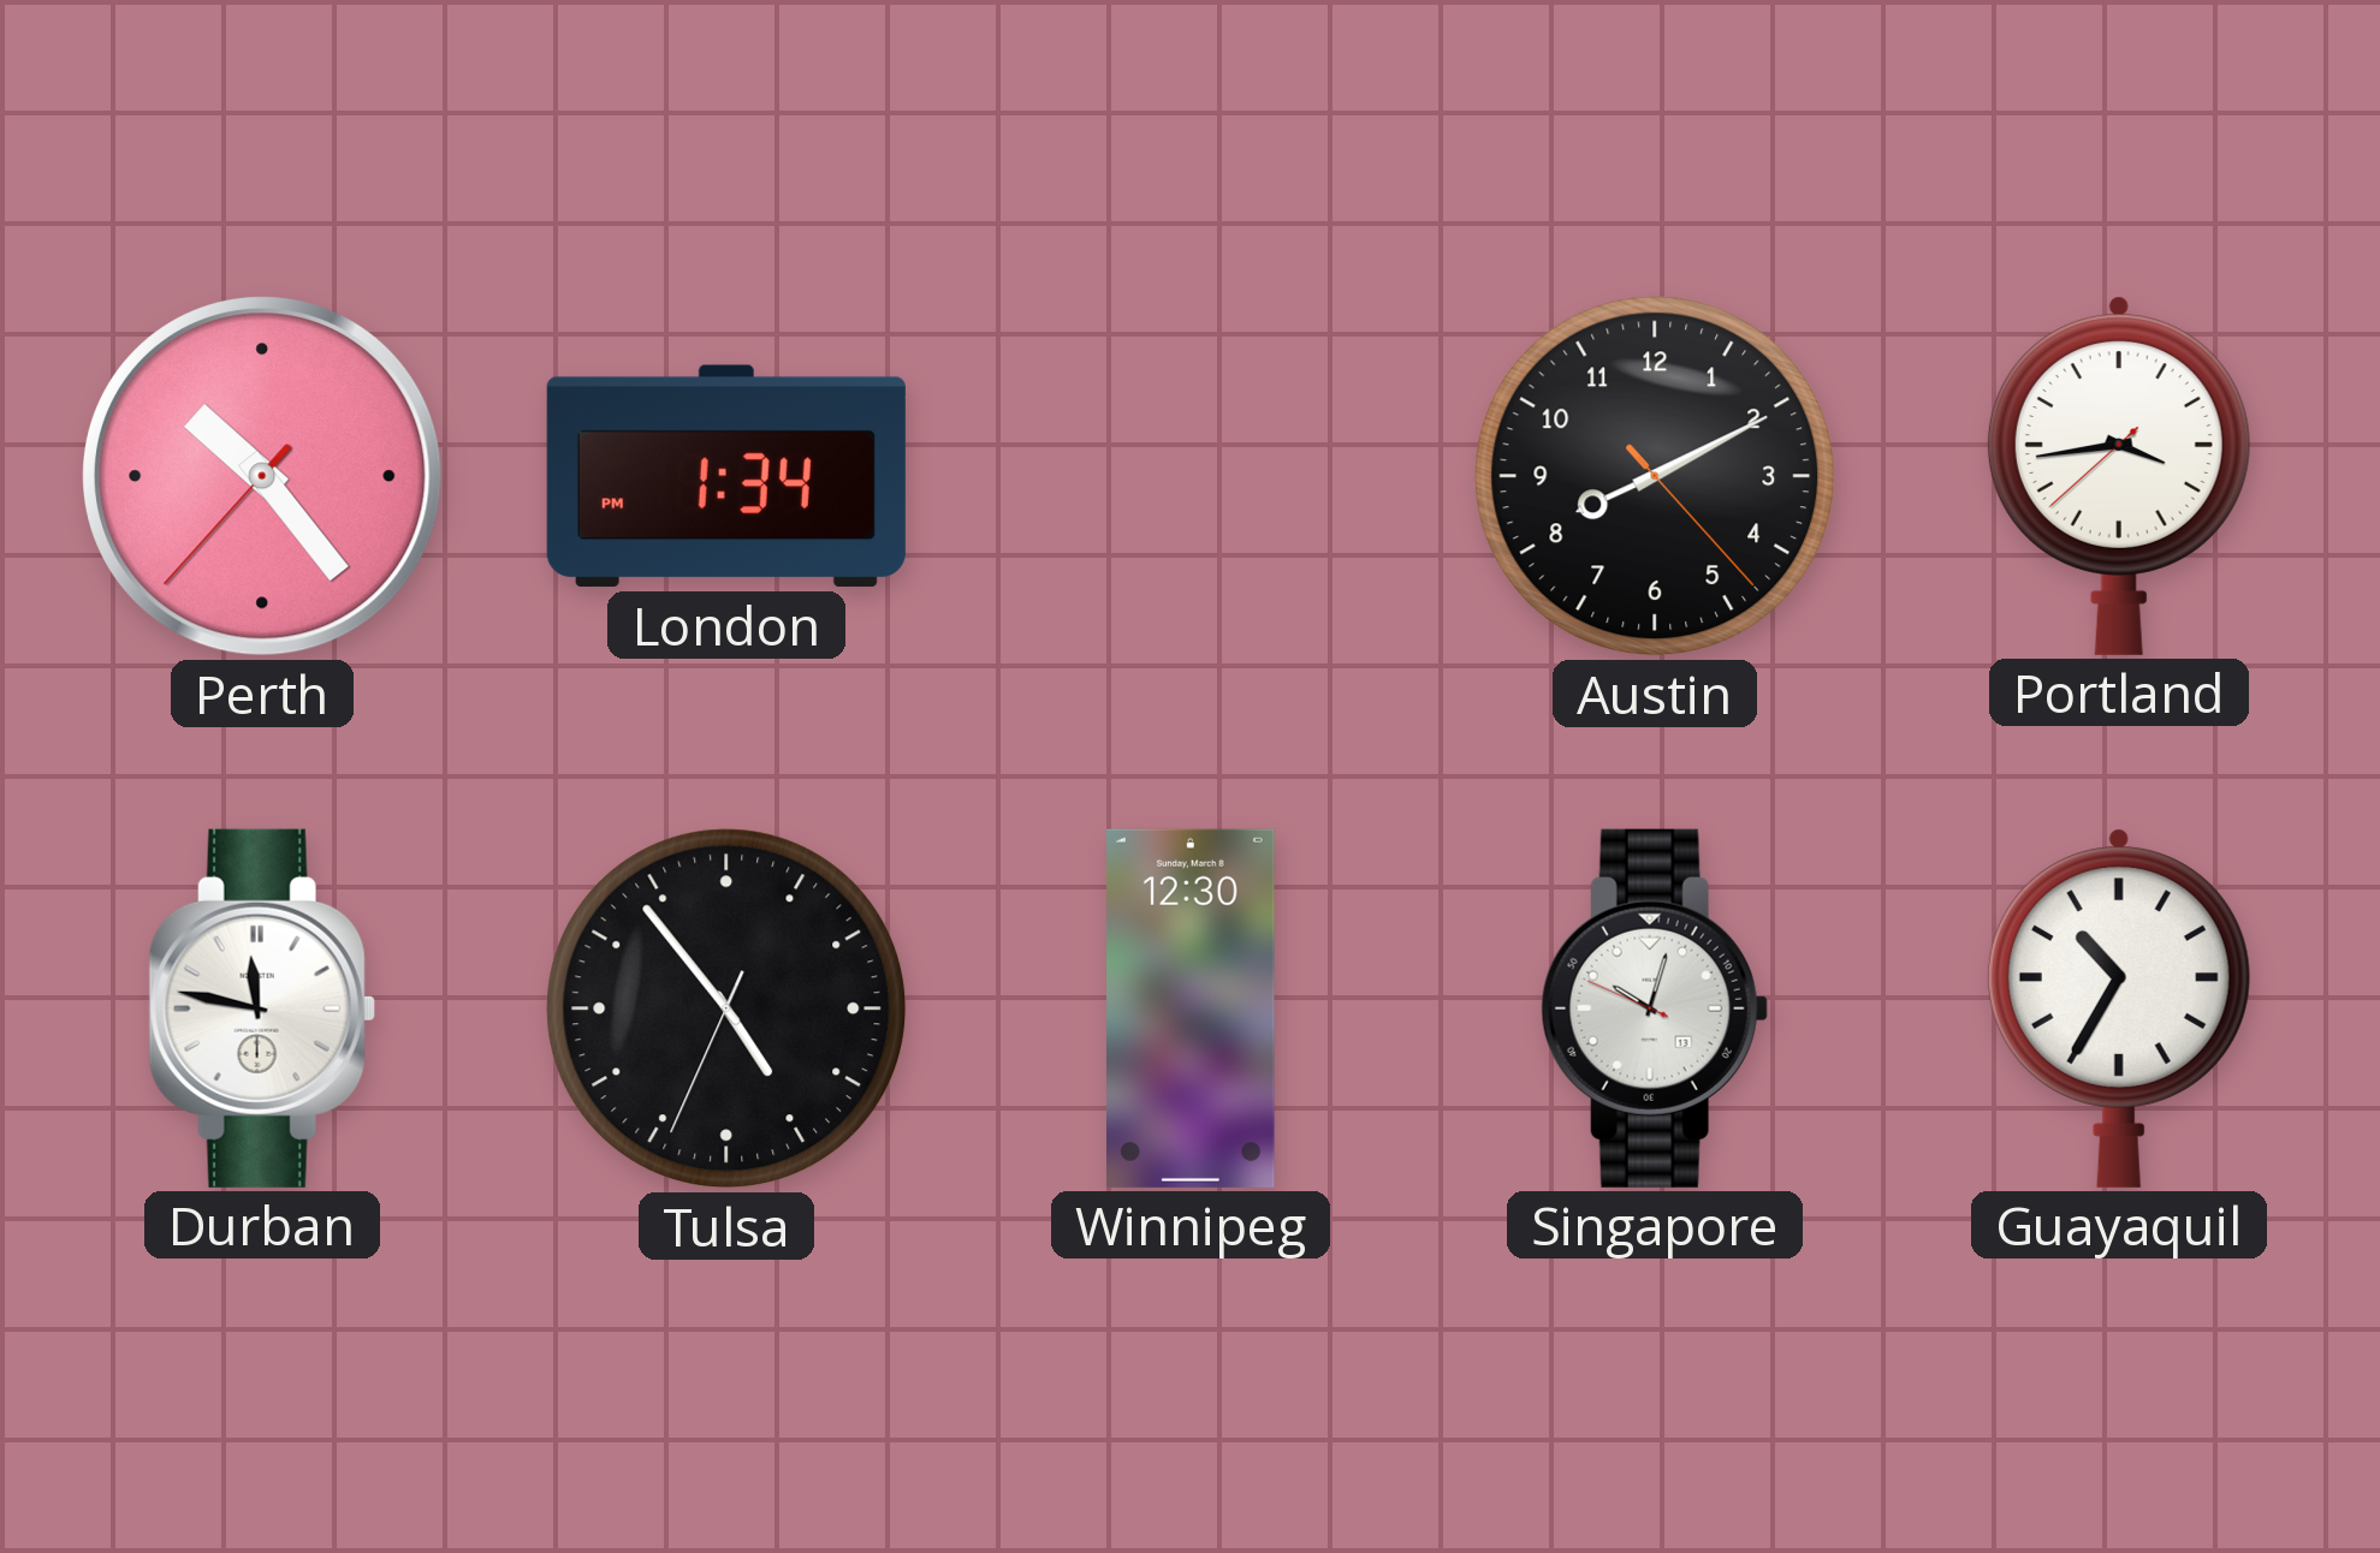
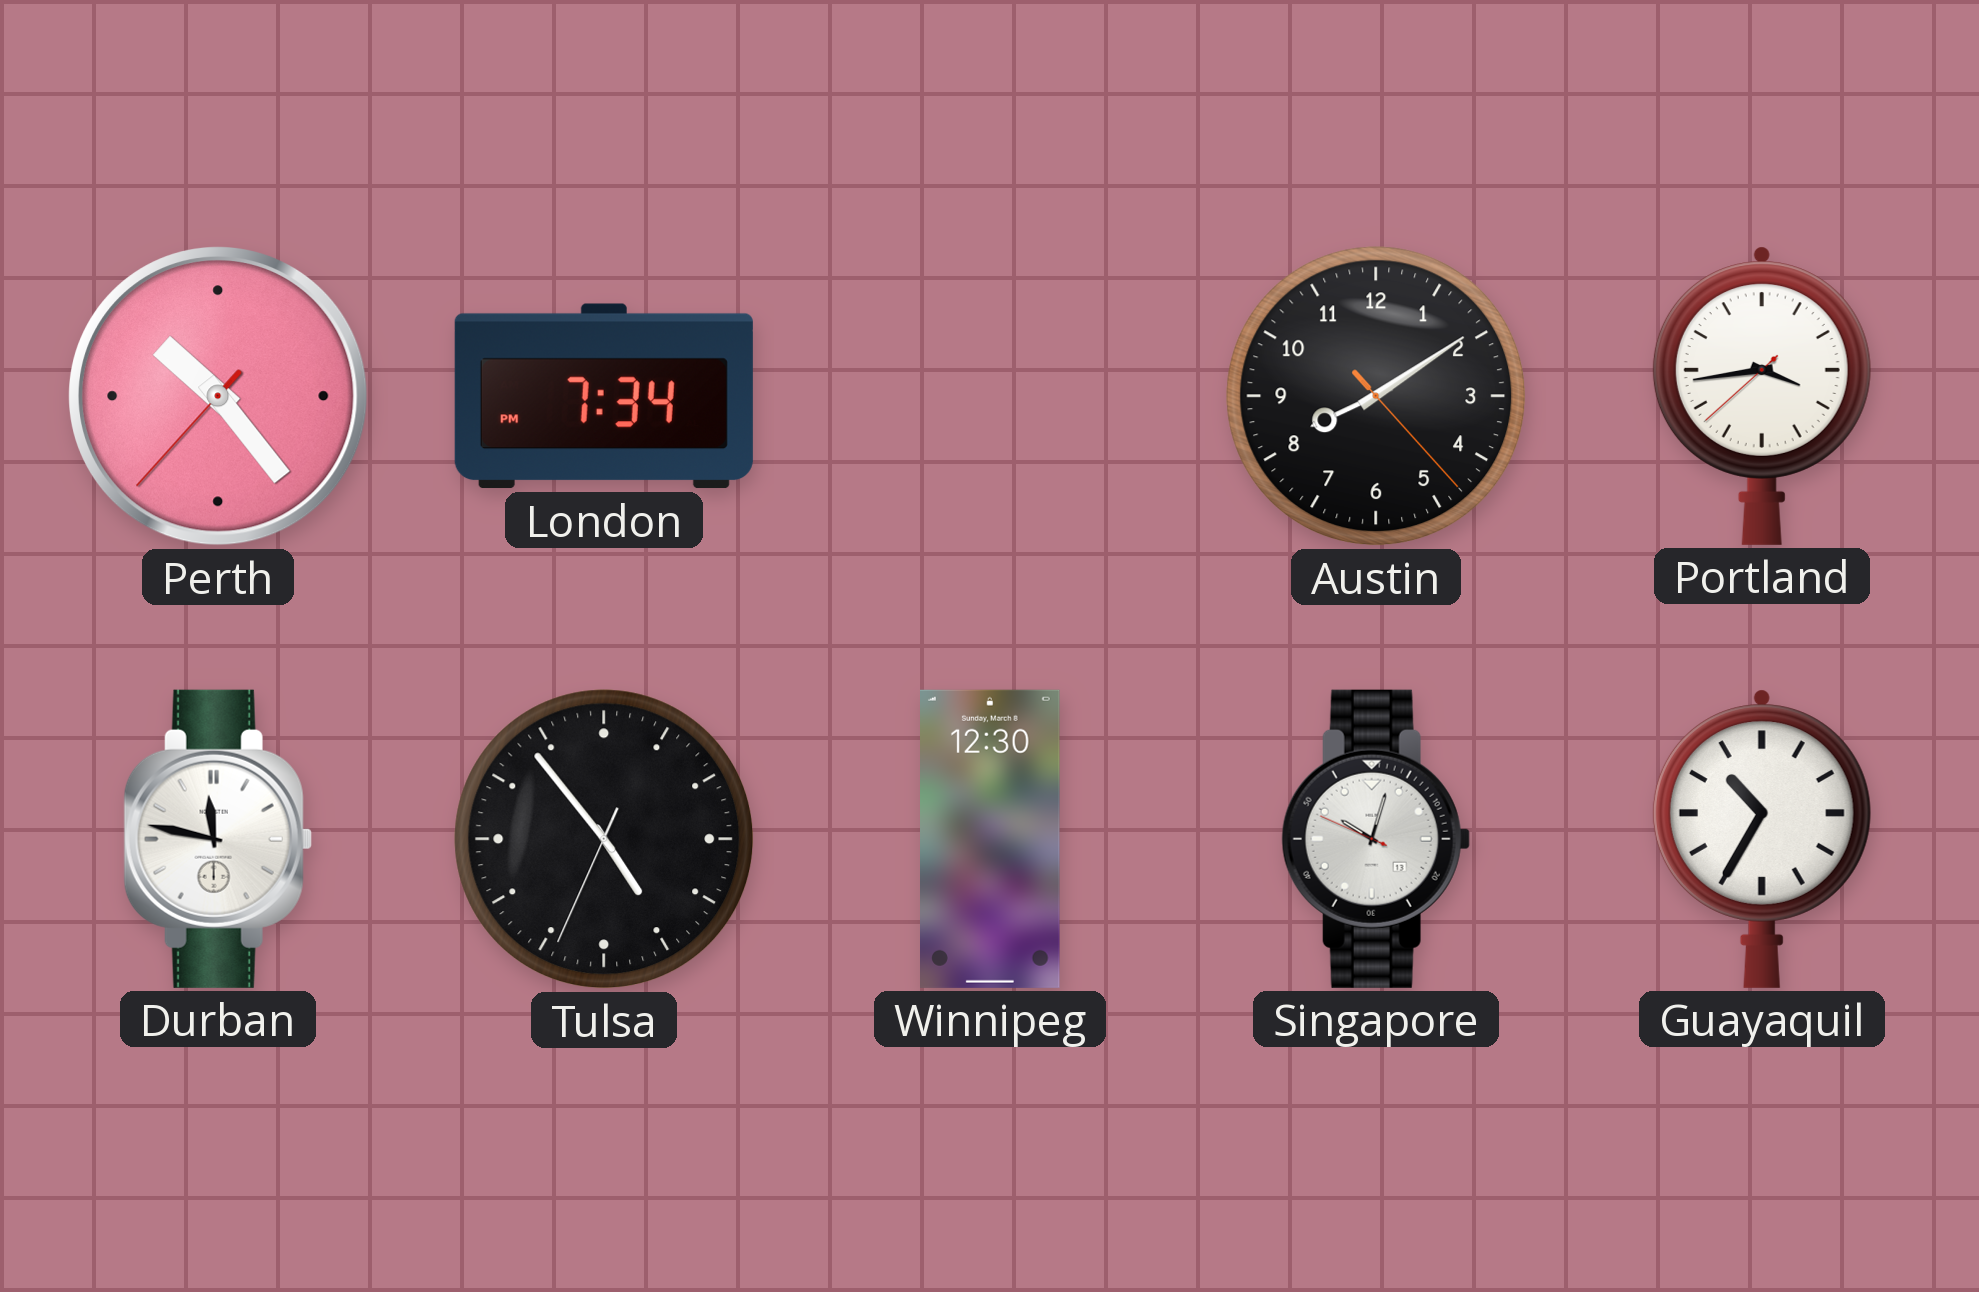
London: 1:34 -> 7:34
Austin: 8:10 -> 8:09
